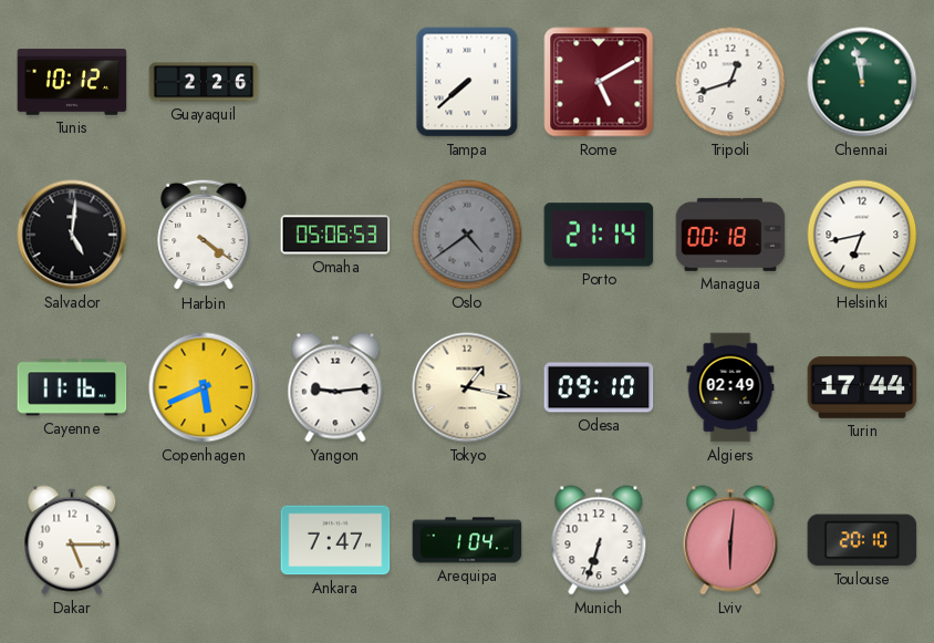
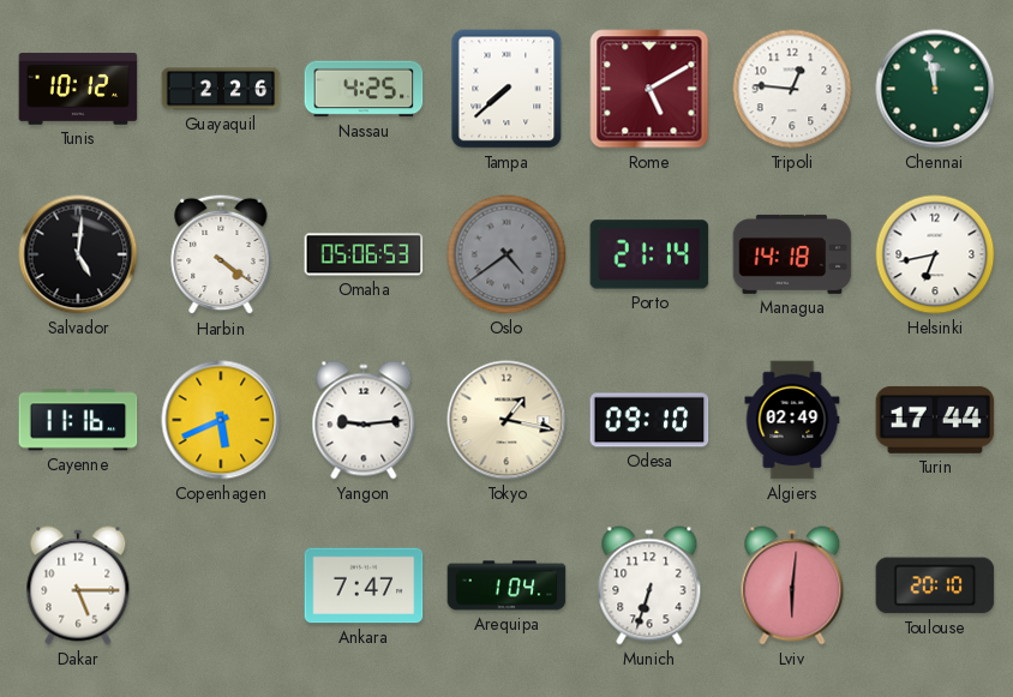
Nassau: none -> 4:25
Tripoli: 12:42 -> 12:46
Managua: 00:18 -> 14:18
